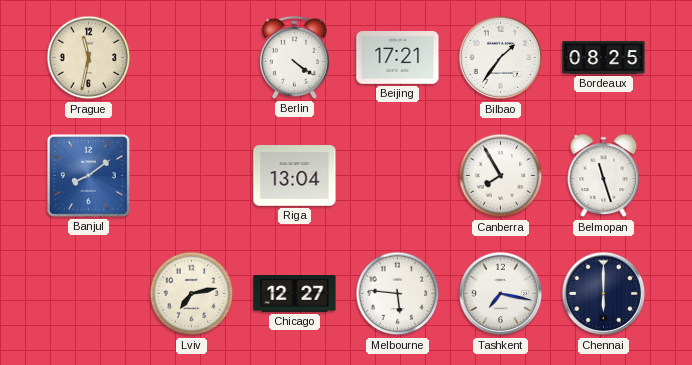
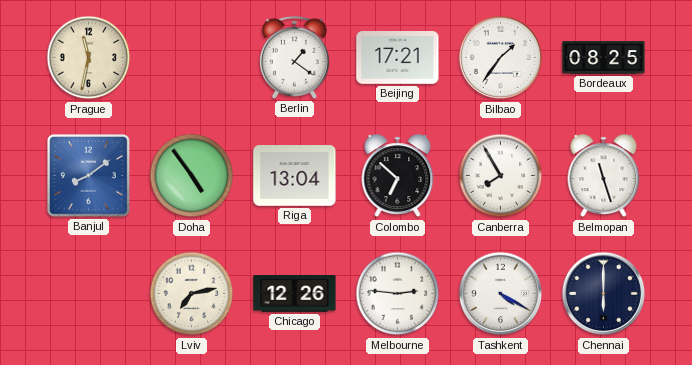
Berlin: 4:21 -> 1:21
Doha: none -> 4:54
Colombo: none -> 6:52
Chicago: 12:27 -> 12:26
Melbourne: 5:46 -> 2:46
Tashkent: 7:17 -> 4:20
